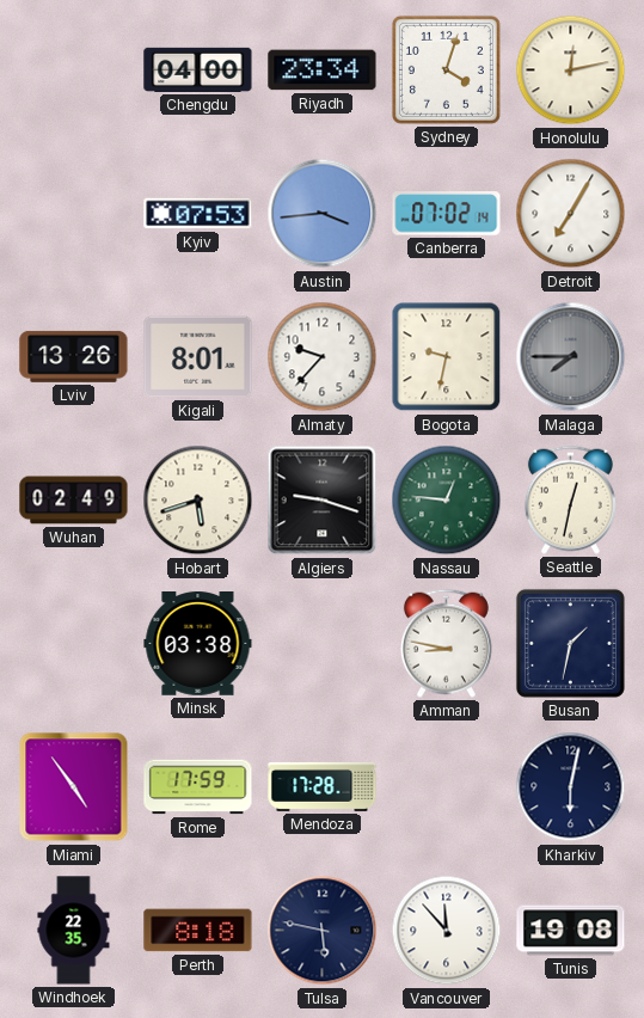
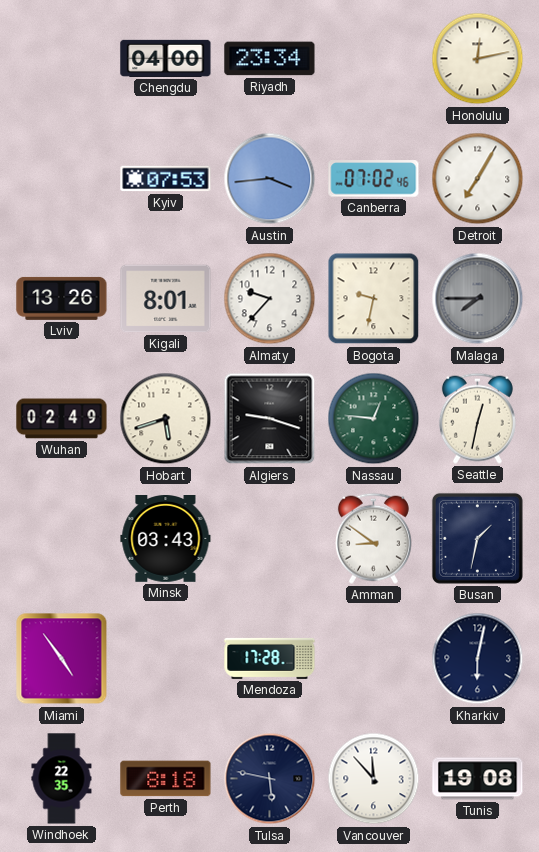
Sydney: 4:03 -> none
Canberra: 07:02:14 -> 07:02:46
Minsk: 03:38 -> 03:43
Amman: 8:47 -> 8:51
Rome: 17:59 -> none
